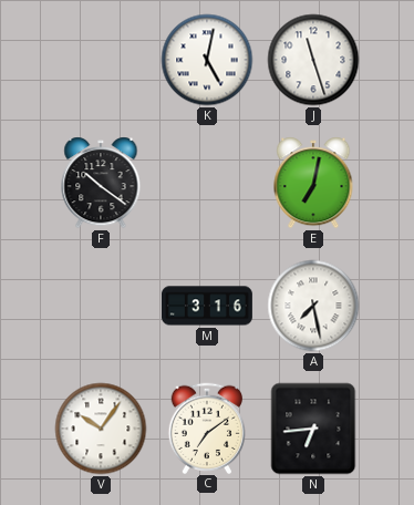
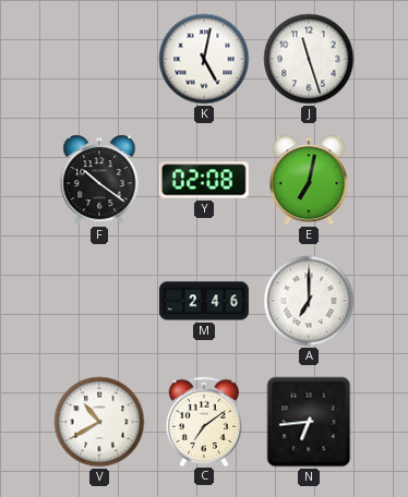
Y: none -> 02:08
M: 3:16 -> 2:46
A: 7:28 -> 7:00
V: 10:06 -> 10:40
